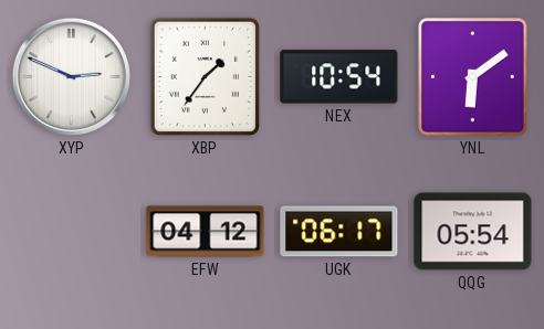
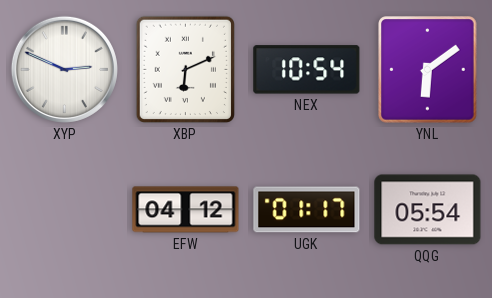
XBP: 1:36 -> 6:11
UGK: 06:17 -> 01:17
